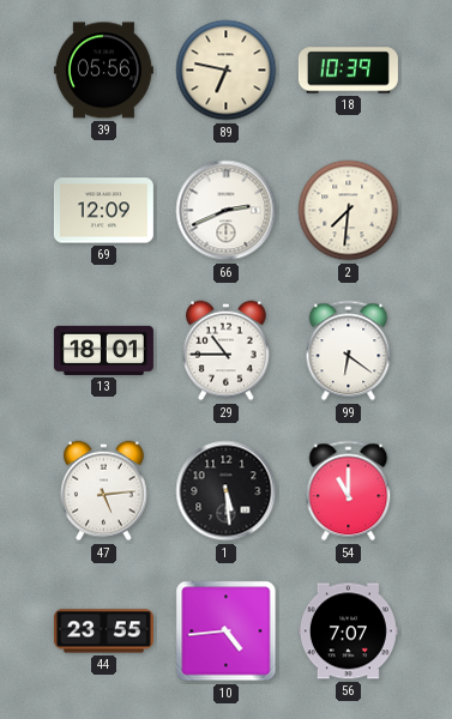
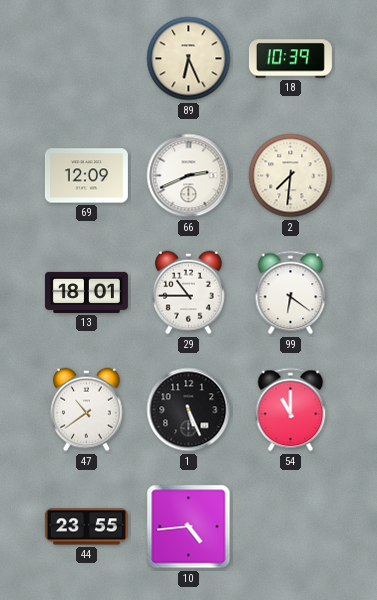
39: 05:56 -> none
89: 6:47 -> 6:26
47: 5:14 -> 10:39
1: 5:29 -> 5:26
56: 7:07 -> none
